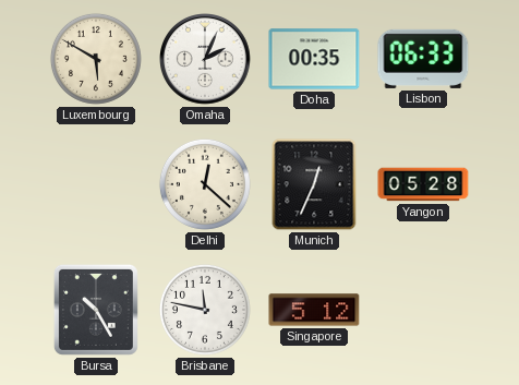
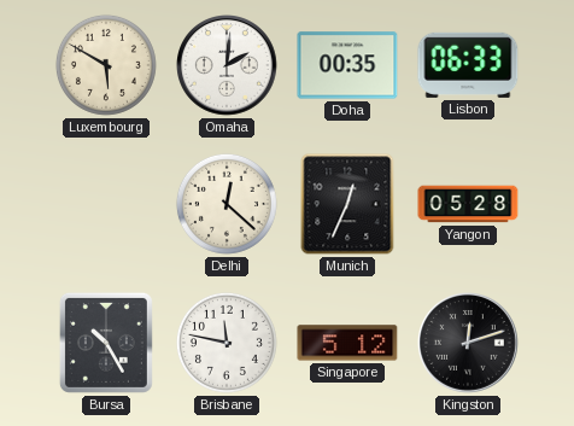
Omaha: 2:04 -> 2:01
Kingston: none -> 12:12
